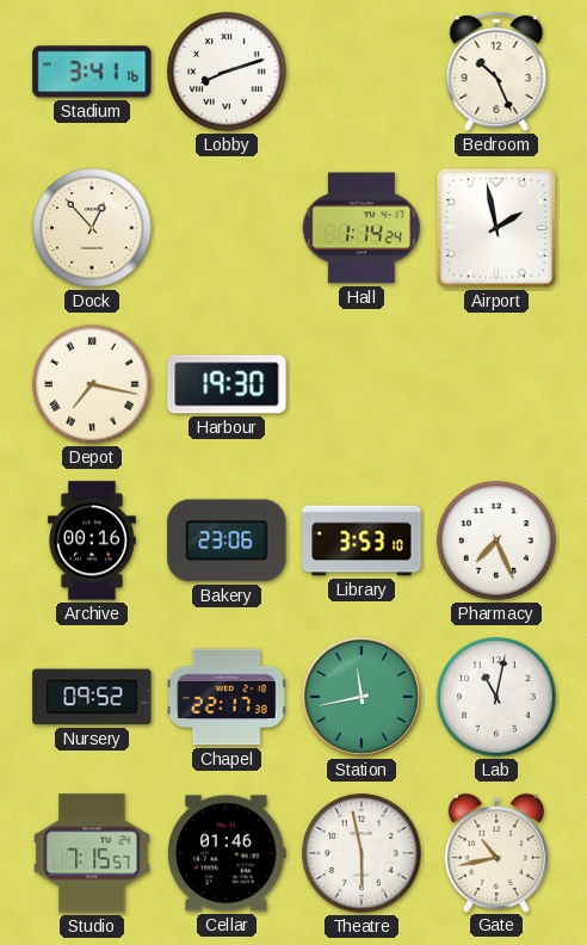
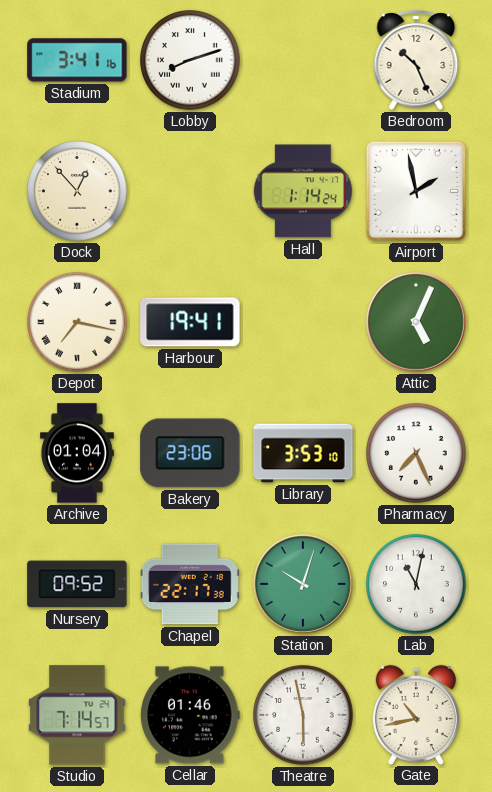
Harbour: 19:30 -> 19:41
Attic: none -> 5:04
Archive: 00:16 -> 01:04
Station: 11:43 -> 10:03
Studio: 7:15 -> 7:14
